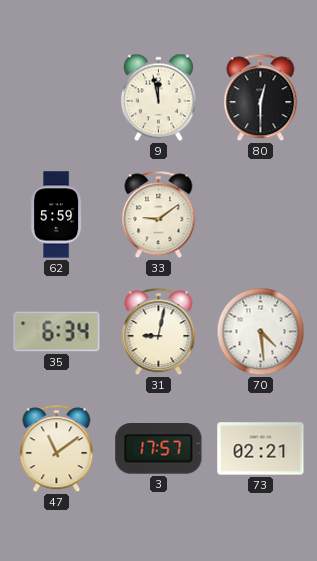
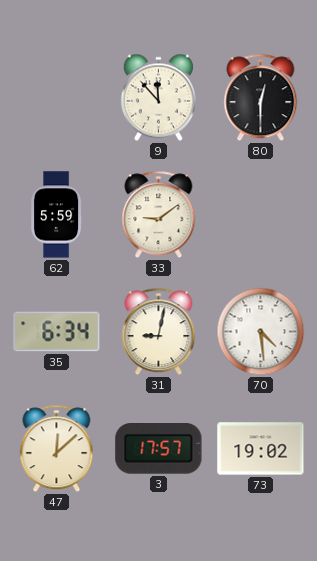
9: 11:58 -> 11:53
47: 11:09 -> 12:08
73: 02:21 -> 19:02
